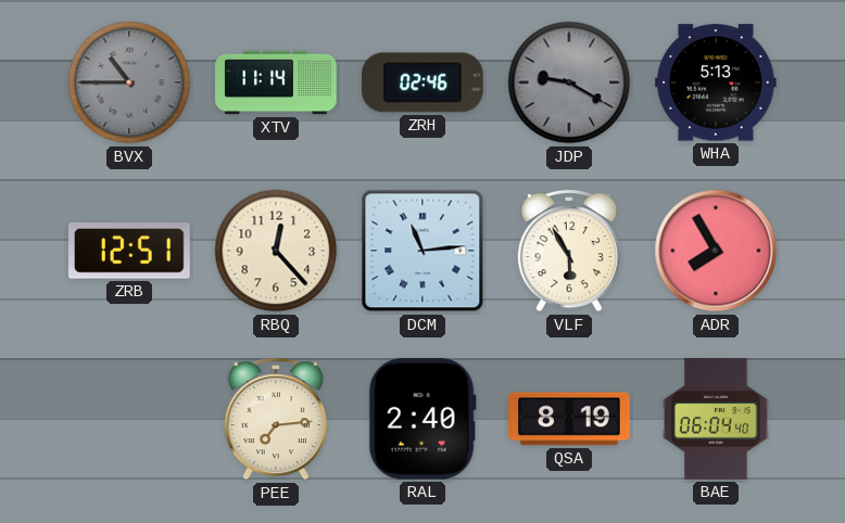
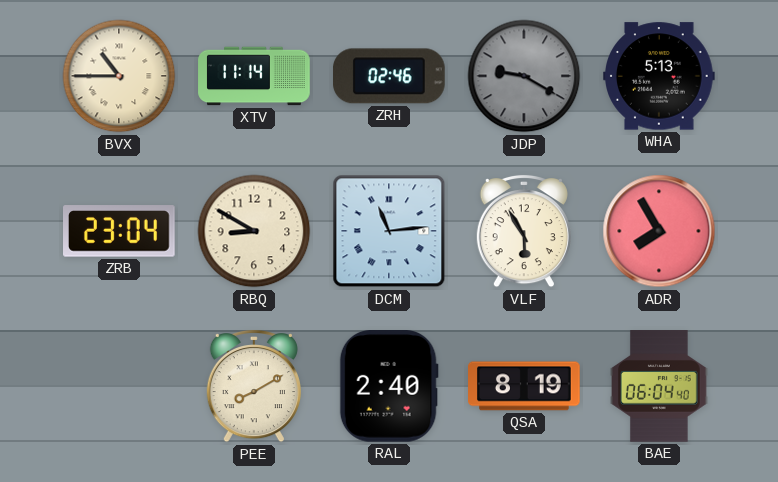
BVX dial: grey -> cream
ZRB: 12:51 -> 23:04
RBQ: 12:23 -> 8:50
PEE: 7:14 -> 8:10
